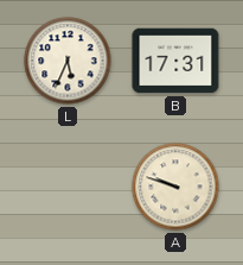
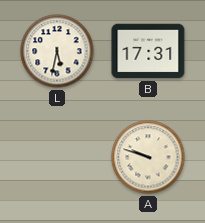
L: 5:34 -> 5:32
